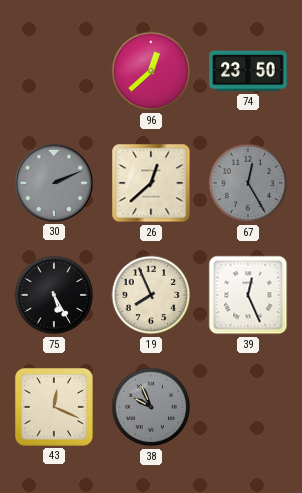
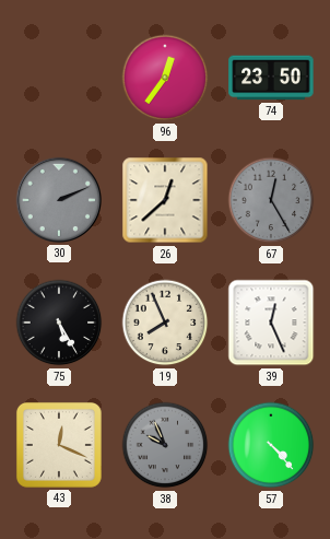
96: 12:38 -> 12:36
57: none -> 4:23
